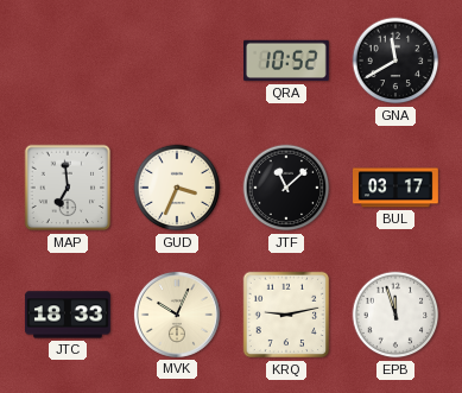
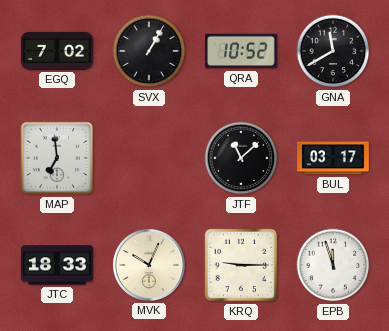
EGQ: none -> 7:02
SVX: none -> 1:05
GUD: 3:34 -> none
KRQ: 9:13 -> 9:15
